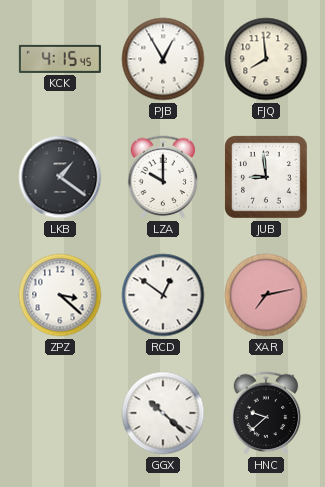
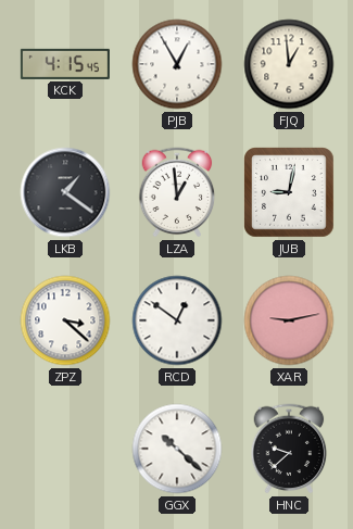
FJQ: 7:59 -> 12:59
LZA: 10:00 -> 12:59
JUB: 8:59 -> 9:02
XAR: 7:13 -> 9:13
